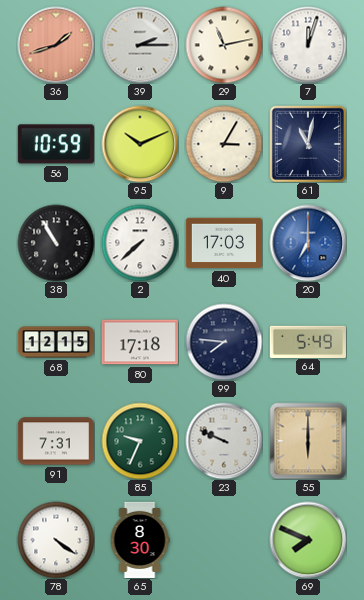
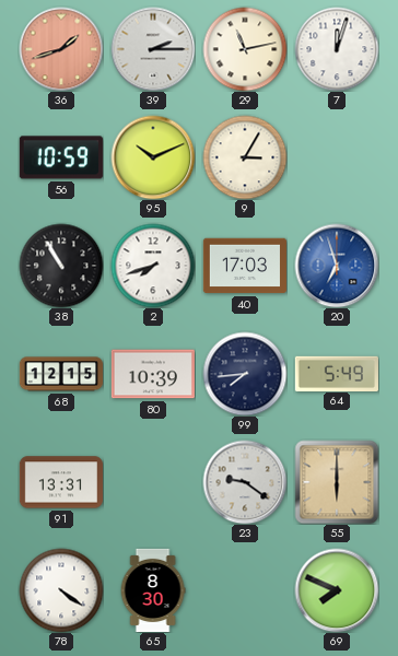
61: 11:02 -> none
2: 7:38 -> 7:42
20: 7:00 -> 6:57
80: 17:18 -> 10:39
99: 7:46 -> 7:44
91: 7:31 -> 13:31
85: 9:34 -> none
23: 9:49 -> 9:21
